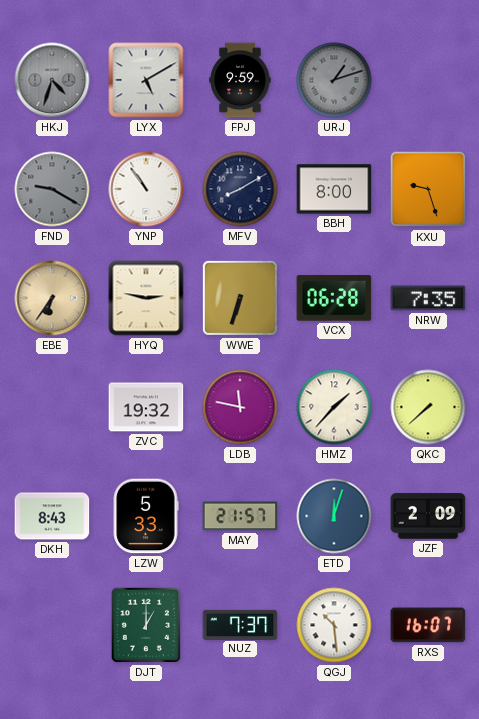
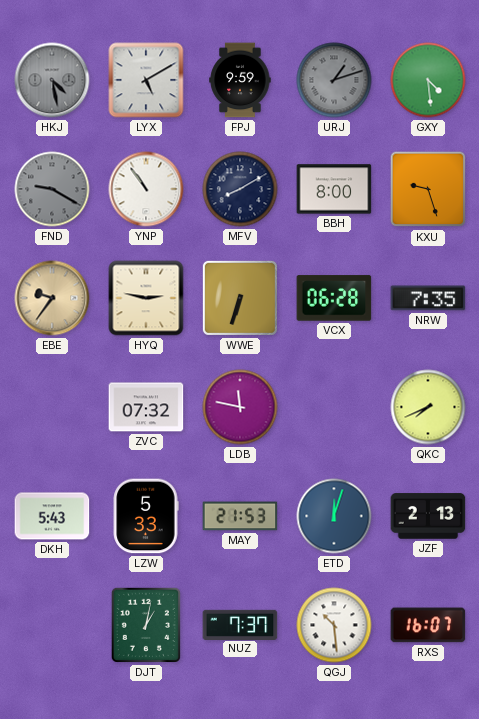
HKJ: 4:33 -> 4:28
GXY: none -> 4:29
EBE: 6:36 -> 9:36
ZVC: 19:32 -> 07:32
HMZ: 1:37 -> none
QKC: 7:38 -> 7:41
DKH: 8:43 -> 5:43
MAY: 21:57 -> 21:53
JZF: 2:09 -> 2:13
DJT: 1:00 -> 1:02
